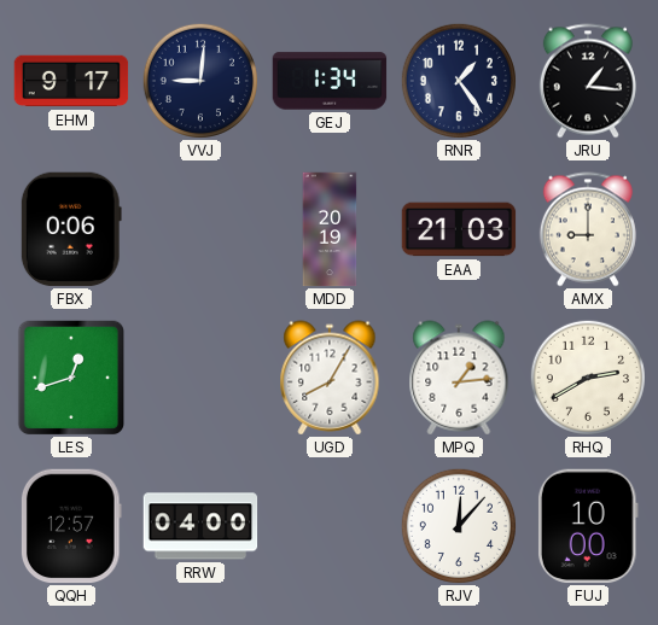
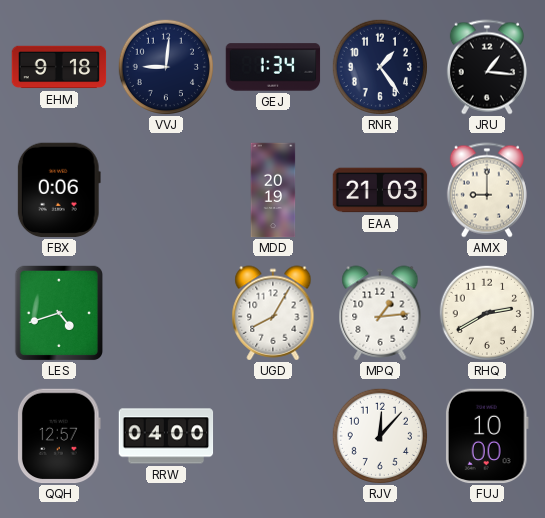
EHM: 9:17 -> 9:18
LES: 12:42 -> 4:42
